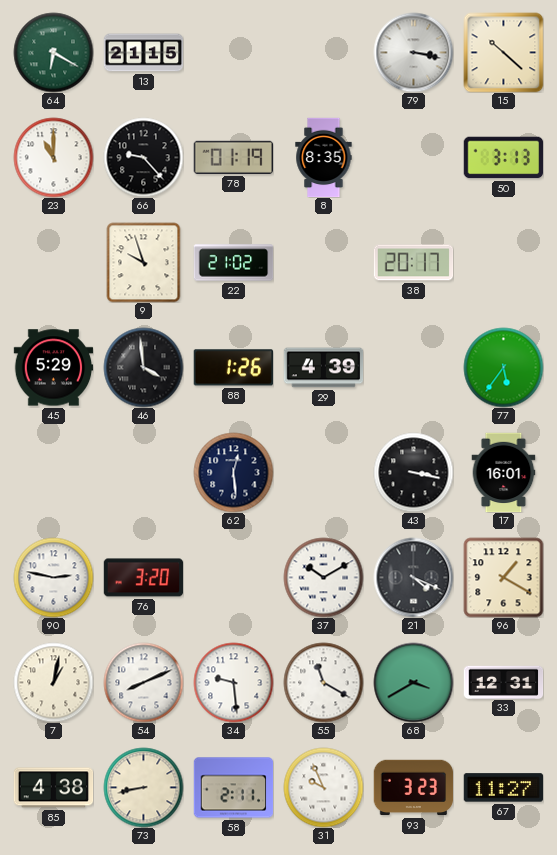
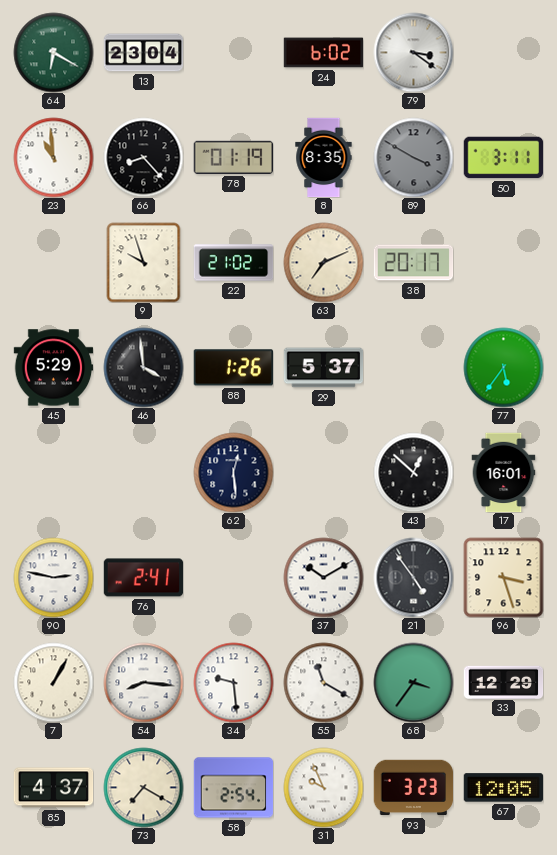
13: 21:15 -> 23:04
24: none -> 6:02
79: 3:17 -> 3:21
15: 10:22 -> none
23: 11:00 -> 10:59
66: 9:23 -> 8:23
89: none -> 3:50
50: 3:13 -> 3:11
63: none -> 7:11
29: 4:39 -> 5:37
43: 3:17 -> 12:52
76: 3:20 -> 2:41
21: 4:19 -> 4:54
96: 1:20 -> 3:27
7: 1:02 -> 1:05
54: 8:11 -> 8:16
68: 3:40 -> 3:36
33: 12:31 -> 12:29
85: 4:38 -> 4:37
73: 8:43 -> 7:20
58: 2:11 -> 2:54
67: 11:27 -> 12:05
